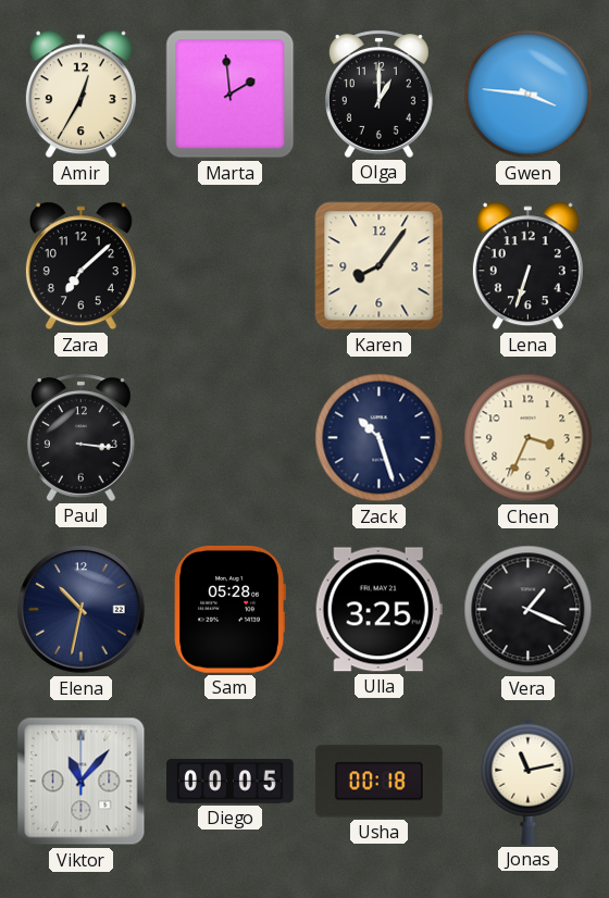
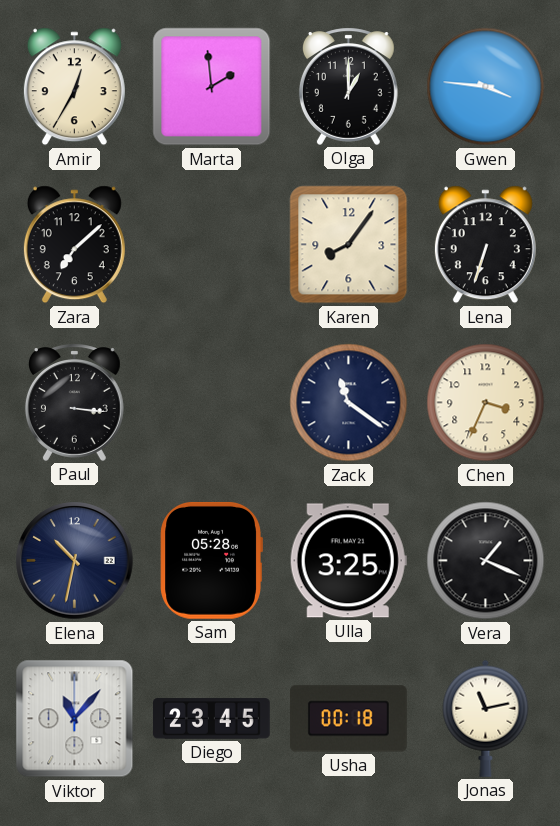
Zack: 10:27 -> 11:21
Diego: 00:05 -> 23:45
